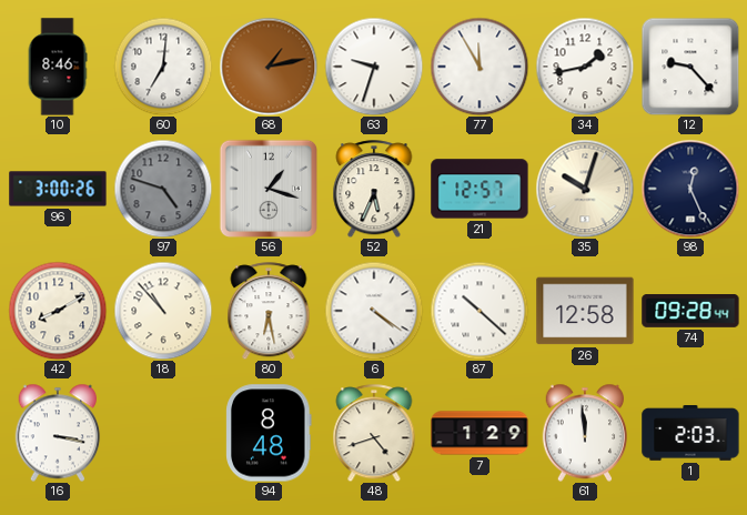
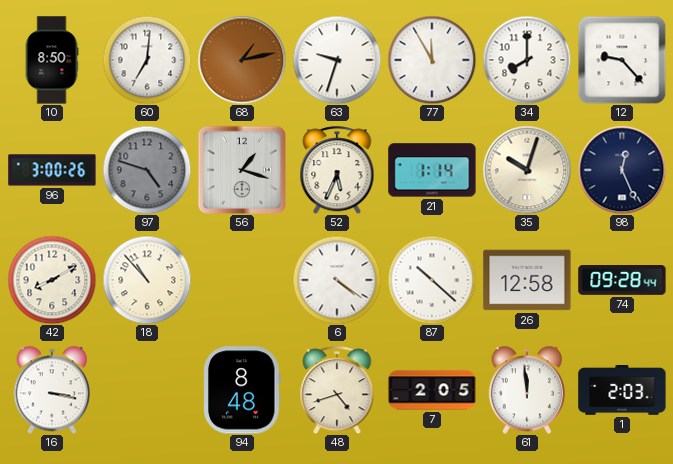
10: 8:46 -> 8:50
34: 1:43 -> 8:00
21: 12:57 -> 1:14
80: 6:28 -> none
7: 1:29 -> 2:05
